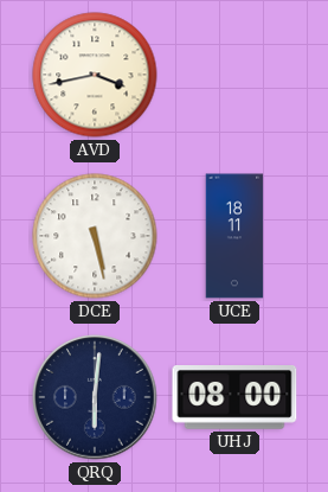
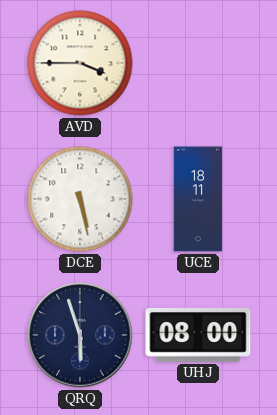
AVD: 3:43 -> 3:45
QRQ: 6:01 -> 5:57
